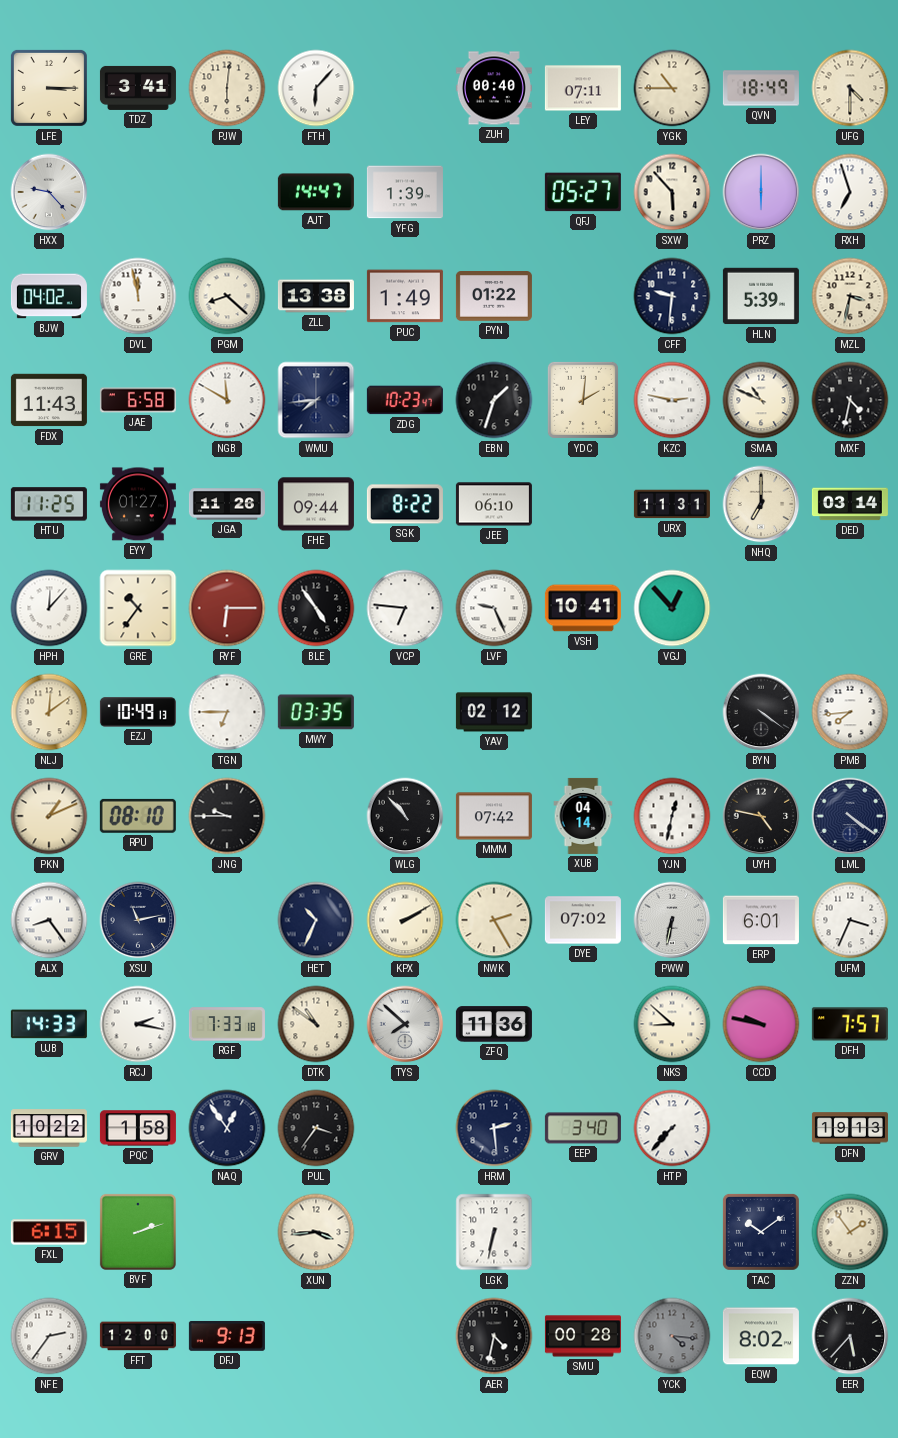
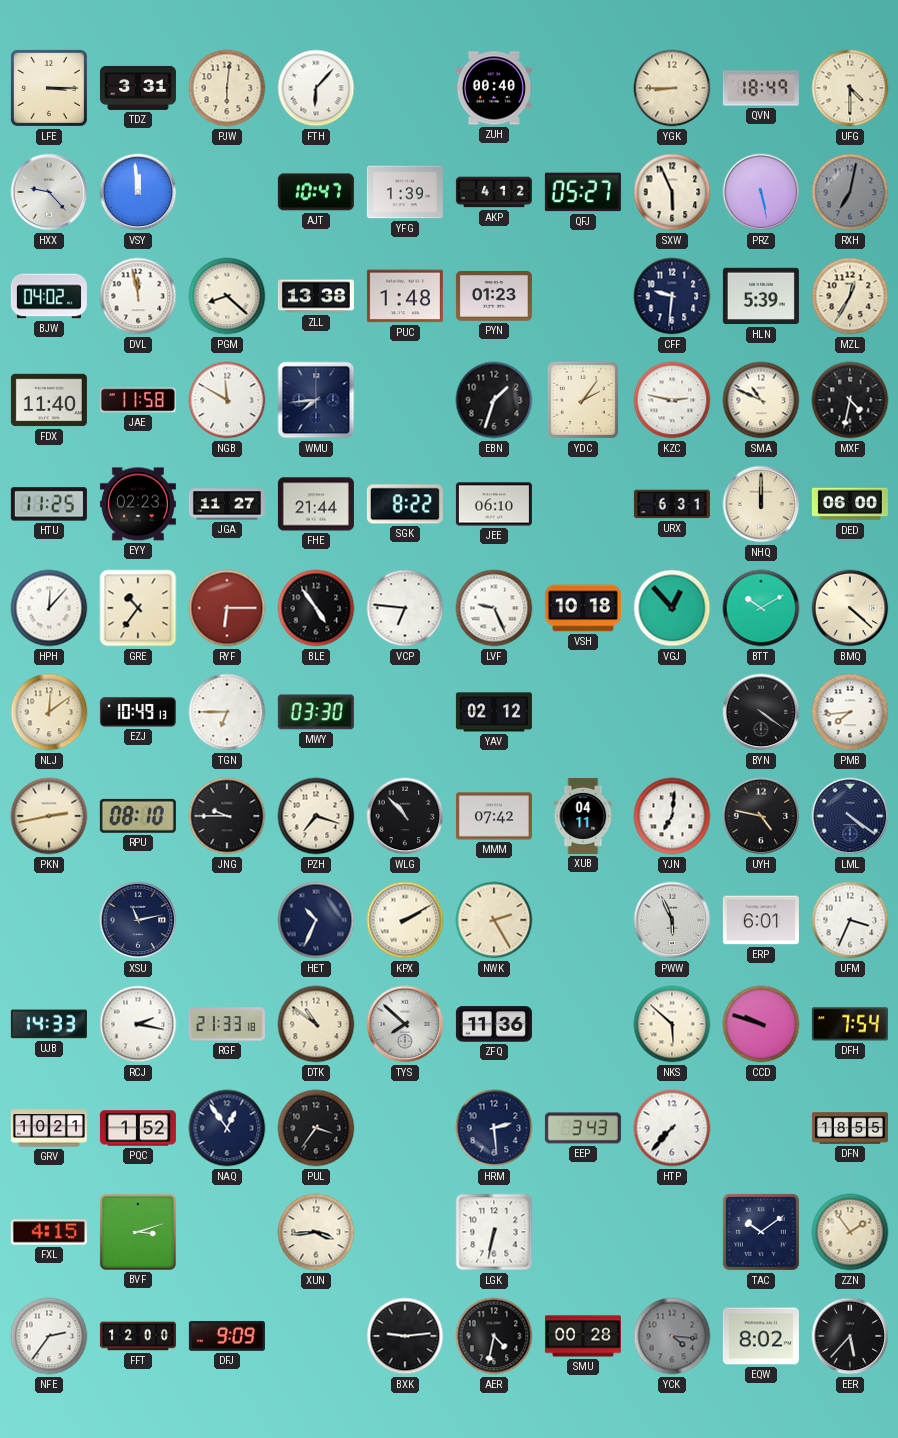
TDZ: 3:41 -> 3:31
LEY: 07:11 -> none
YGK: 10:45 -> 8:45
VSY: none -> 11:59
AJT: 14:47 -> 10:47
AKP: none -> 4:12
SXW: 5:53 -> 5:56
PRZ: 6:00 -> 5:28
RXH: 6:57 -> 7:02
RXH dial: white -> grey
PUC: 1:49 -> 1:48
PYN: 01:22 -> 01:23
MZL: 3:32 -> 12:35
FDX: 11:43 -> 11:40
JAE: 6:58 -> 11:58
ZDG: 10:23 -> none
YDC: 2:01 -> 2:06
EYY: 01:27 -> 02:23
JGA: 11:26 -> 11:27
FHE: 09:44 -> 21:44
URX: 11:31 -> 6:31
NHQ: 7:00 -> 12:00
DED: 03:14 -> 06:00
VSH: 10:41 -> 10:18
BTT: none -> 10:10
BMQ: none -> 4:22
MWY: 03:35 -> 03:30
PKN: 1:11 -> 2:43
PZH: none -> 7:18
XUB: 04:14 -> 04:11
YJN: 12:32 -> 7:01
ALX: 8:24 -> none
DYE: 07:02 -> none
PWW: 6:32 -> 5:56
RGF: 7:33 -> 21:33
NKS: 8:52 -> 5:52
CCD: 9:47 -> 9:48
DFH: 7:57 -> 7:54
GRV: 10:22 -> 10:21
PQC: 1:58 -> 1:52
EEP: 3:40 -> 3:43
DFN: 19:13 -> 18:55
FXL: 6:15 -> 4:15
BVF: 2:12 -> 3:12
DFJ: 9:13 -> 9:09
BXK: none -> 9:14
